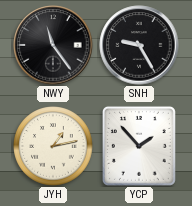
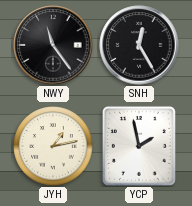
SNH: 9:25 -> 12:25
YCP: 1:53 -> 1:58
